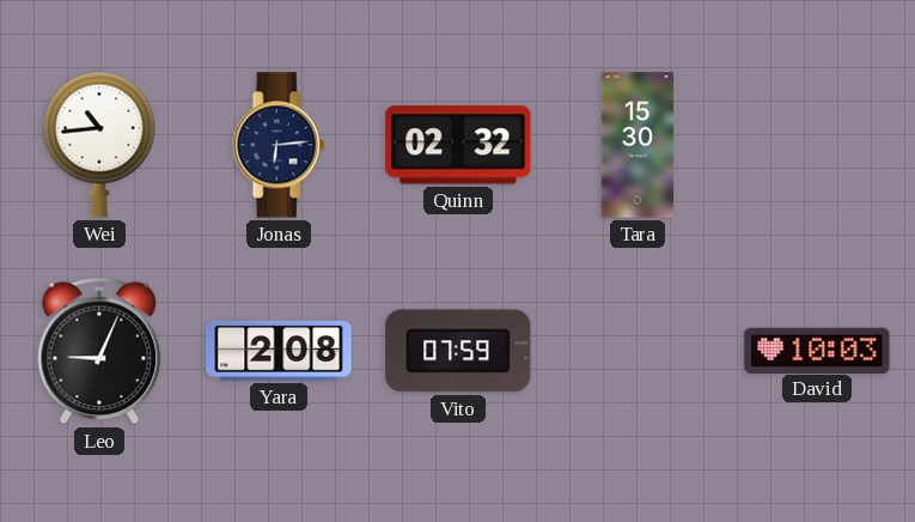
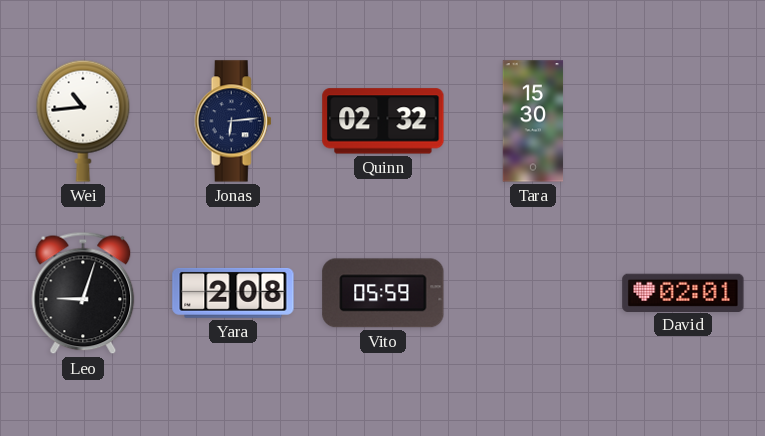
Leo: 9:04 -> 9:03
Vito: 07:59 -> 05:59
David: 10:03 -> 02:01
